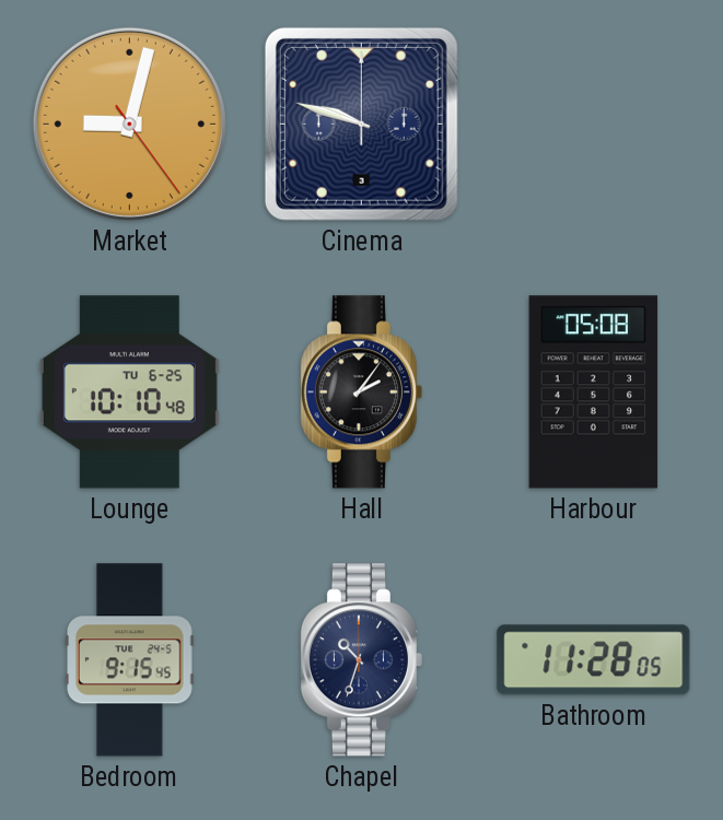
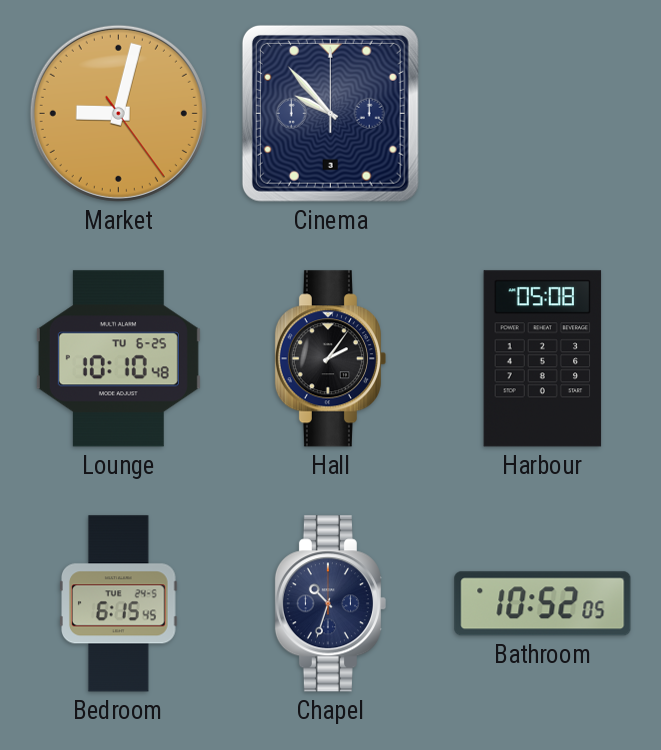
Cinema: 9:48 -> 9:53
Bedroom: 9:15 -> 6:15
Bathroom: 11:28 -> 10:52
